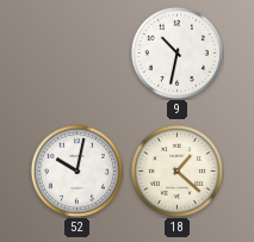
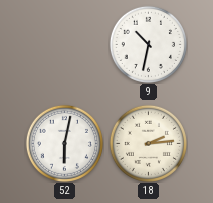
52: 10:02 -> 6:02
18: 1:22 -> 2:14
